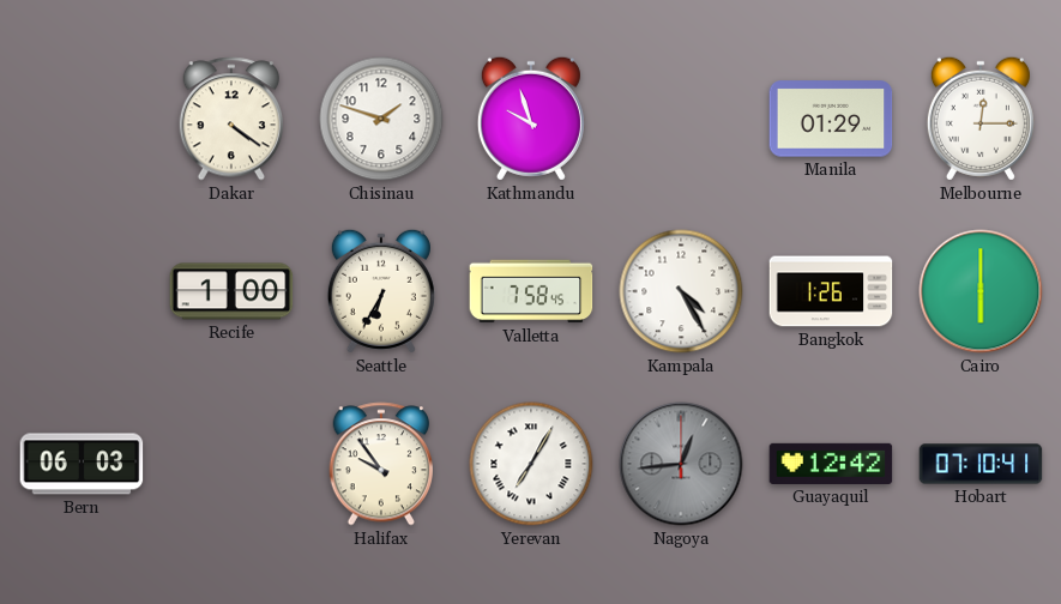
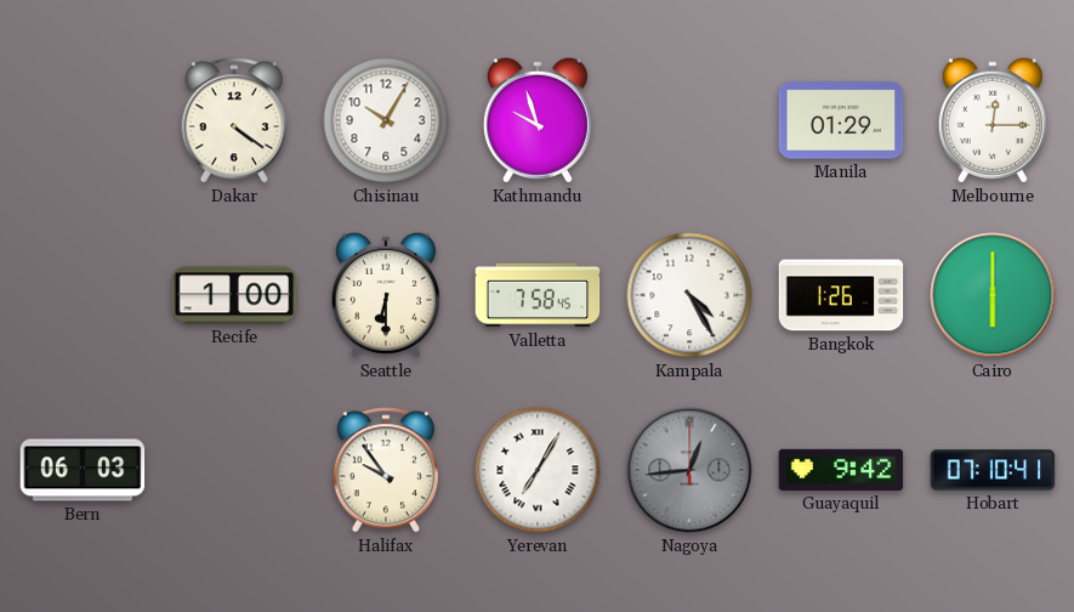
Chisinau: 1:48 -> 10:05
Seattle: 6:35 -> 6:30
Guayaquil: 12:42 -> 9:42
